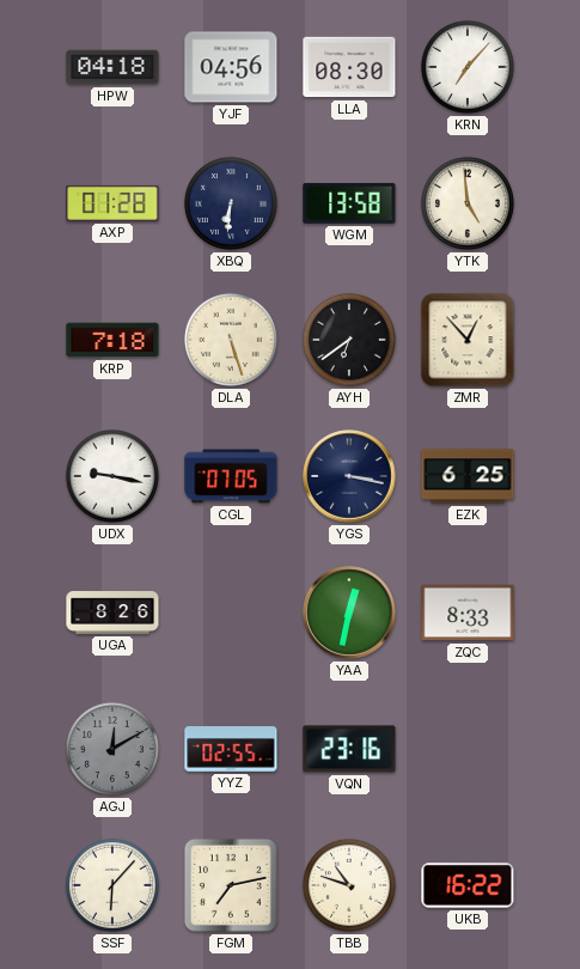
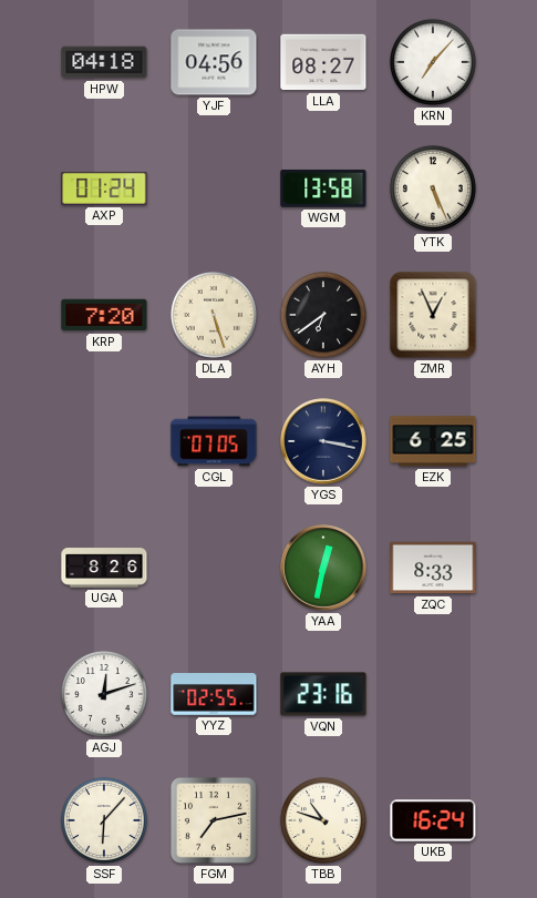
LLA: 08:30 -> 08:27
AXP: 01:28 -> 01:24
XBQ: 6:31 -> none
YTK: 4:59 -> 5:26
KRP: 7:18 -> 7:20
ZMR: 12:53 -> 12:56
UDX: 9:17 -> none
AGJ: 12:10 -> 12:12
AGJ dial: grey -> white
UKB: 16:22 -> 16:24
